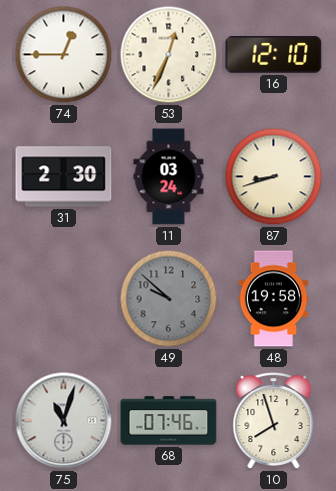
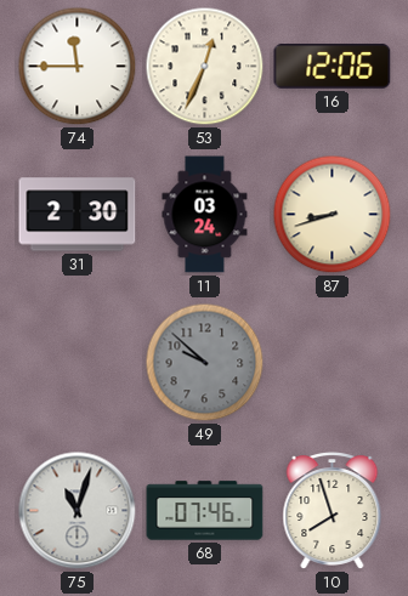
74: 12:45 -> 11:45
16: 12:10 -> 12:06
48: 19:58 -> none
